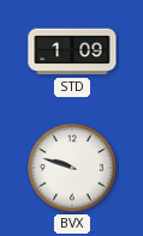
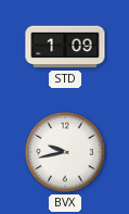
BVX: 9:48 -> 9:43
